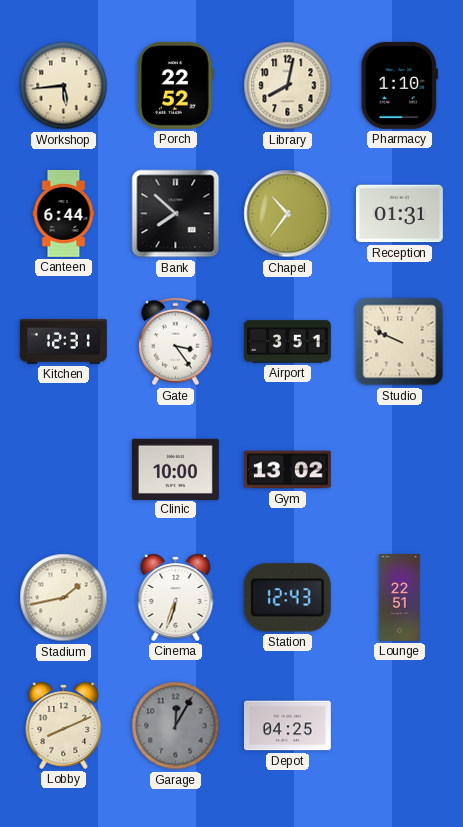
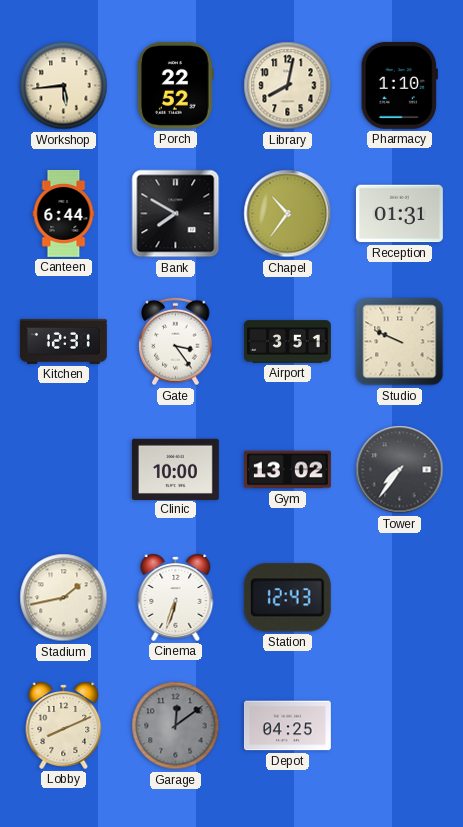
Bank: 7:52 -> 7:50
Tower: none -> 7:36
Lounge: 22:51 -> none
Garage: 12:05 -> 12:09
